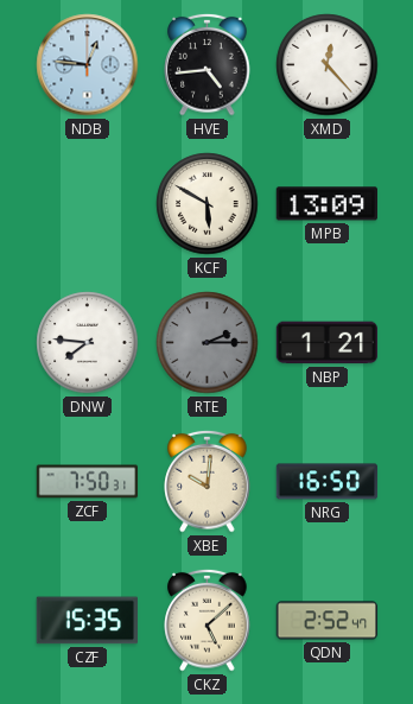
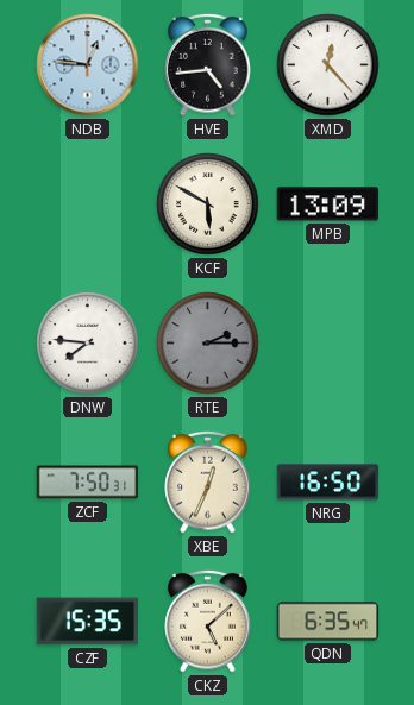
NBP: 1:21 -> none
XBE: 10:01 -> 12:34
QDN: 2:52 -> 6:35
